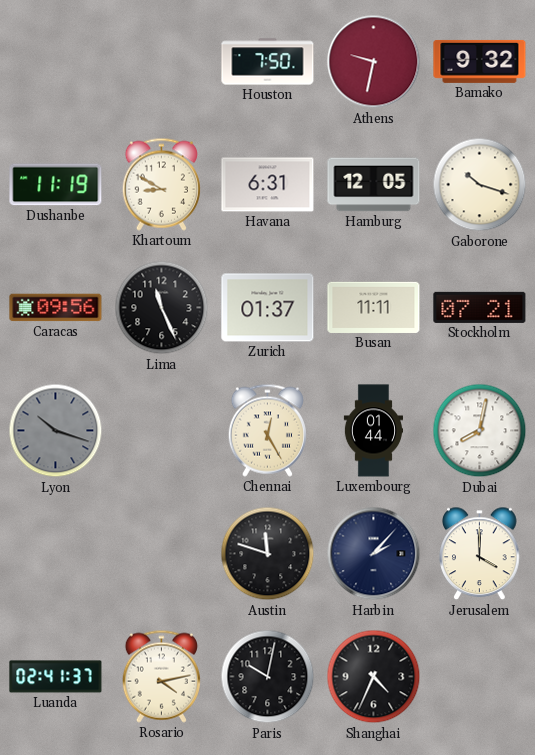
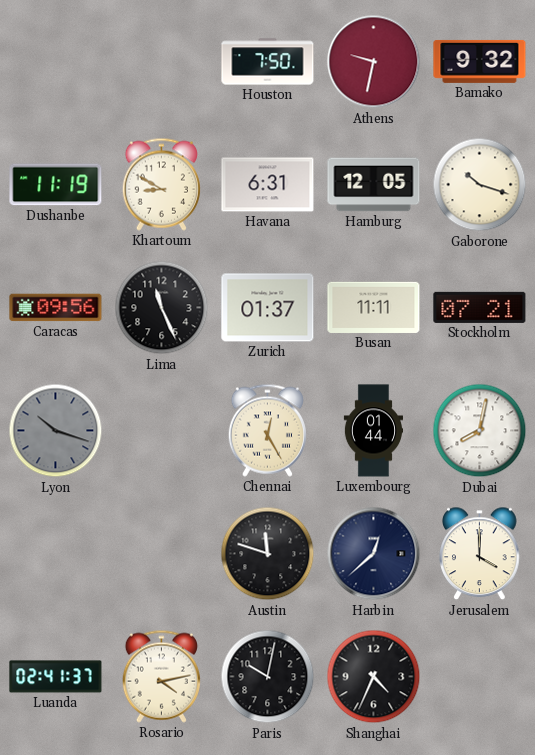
Harbin: 2:07 -> 12:38
